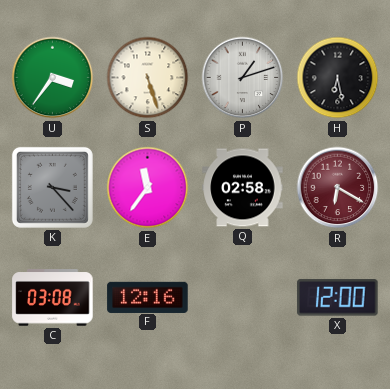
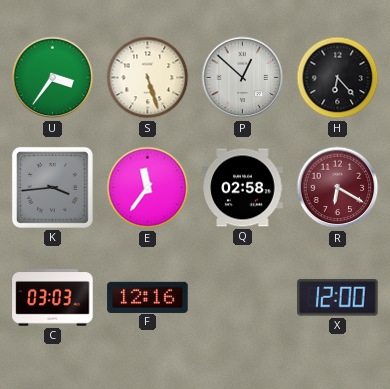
P: 1:12 -> 12:52
H: 6:28 -> 6:23
K: 3:23 -> 3:44
C: 03:08 -> 03:03
